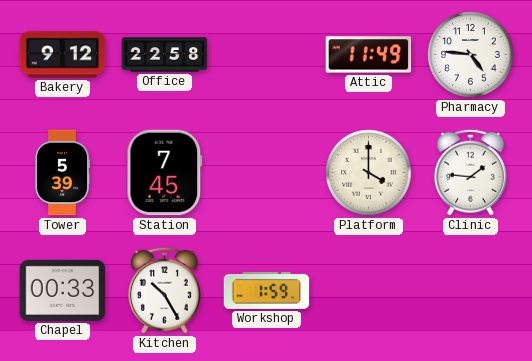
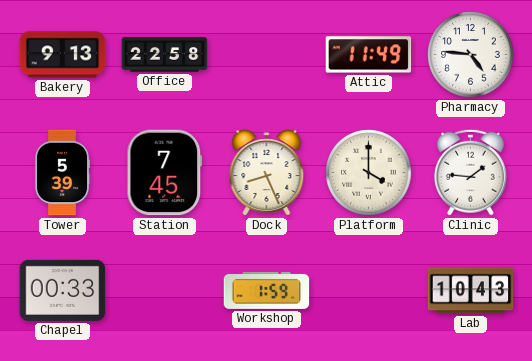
Bakery: 9:12 -> 9:13
Dock: none -> 8:26
Kitchen: 10:25 -> none
Lab: none -> 10:43
